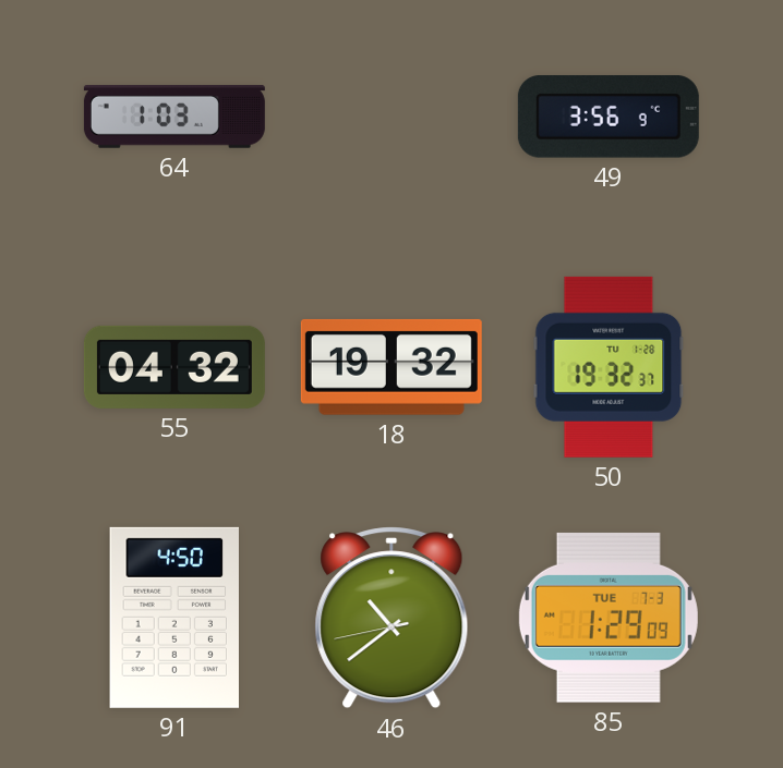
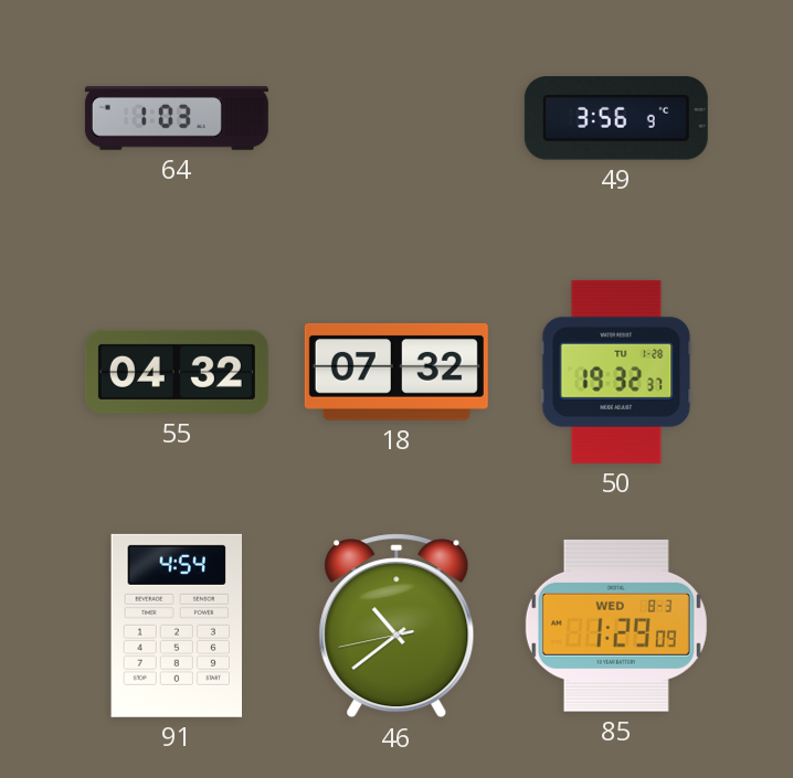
18: 19:32 -> 07:32
91: 4:50 -> 4:54
85 date: TUE 7-3 -> WED 8-3
